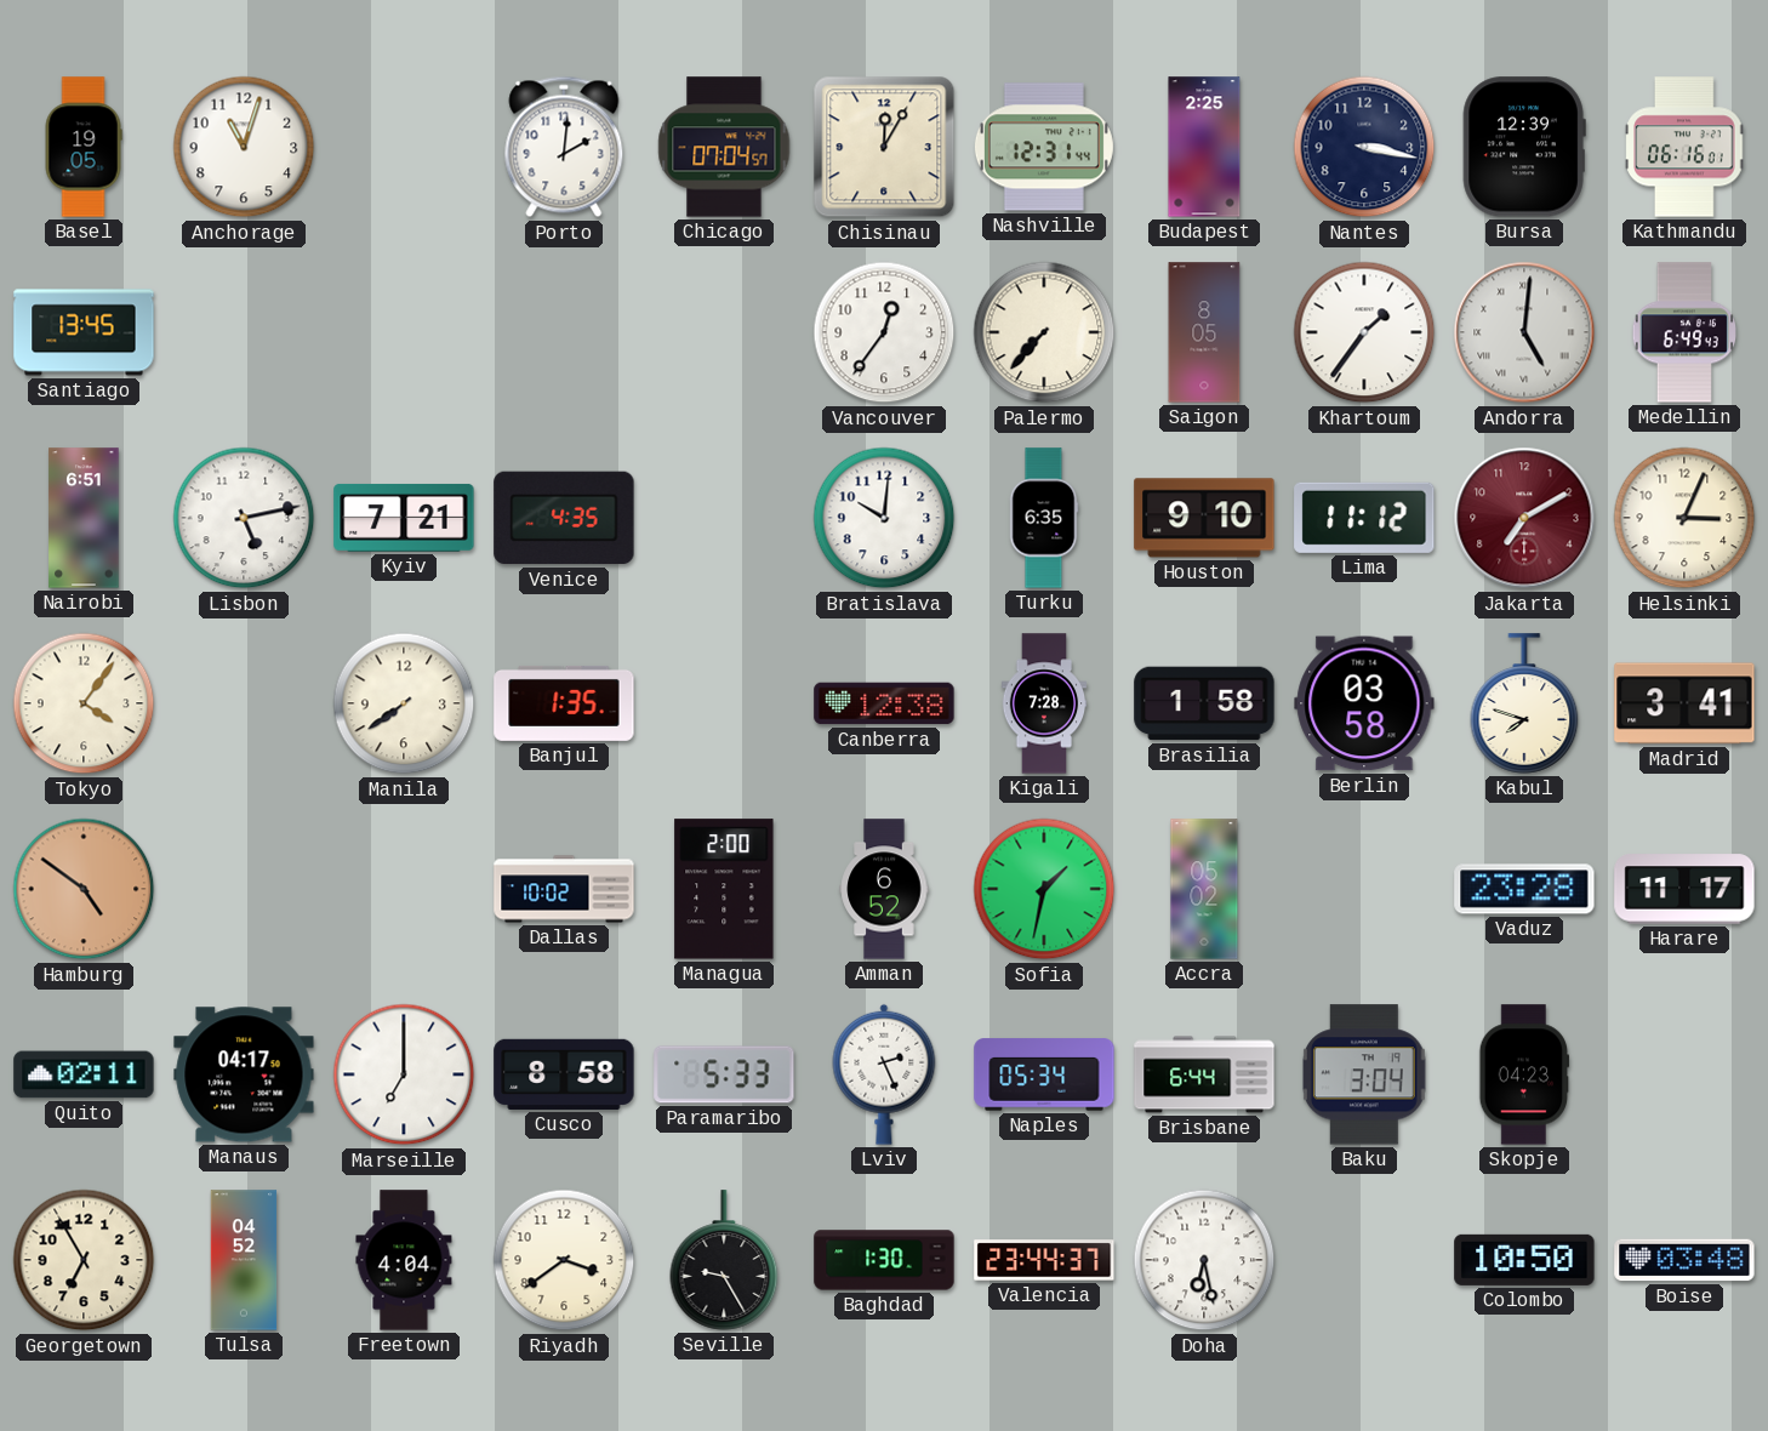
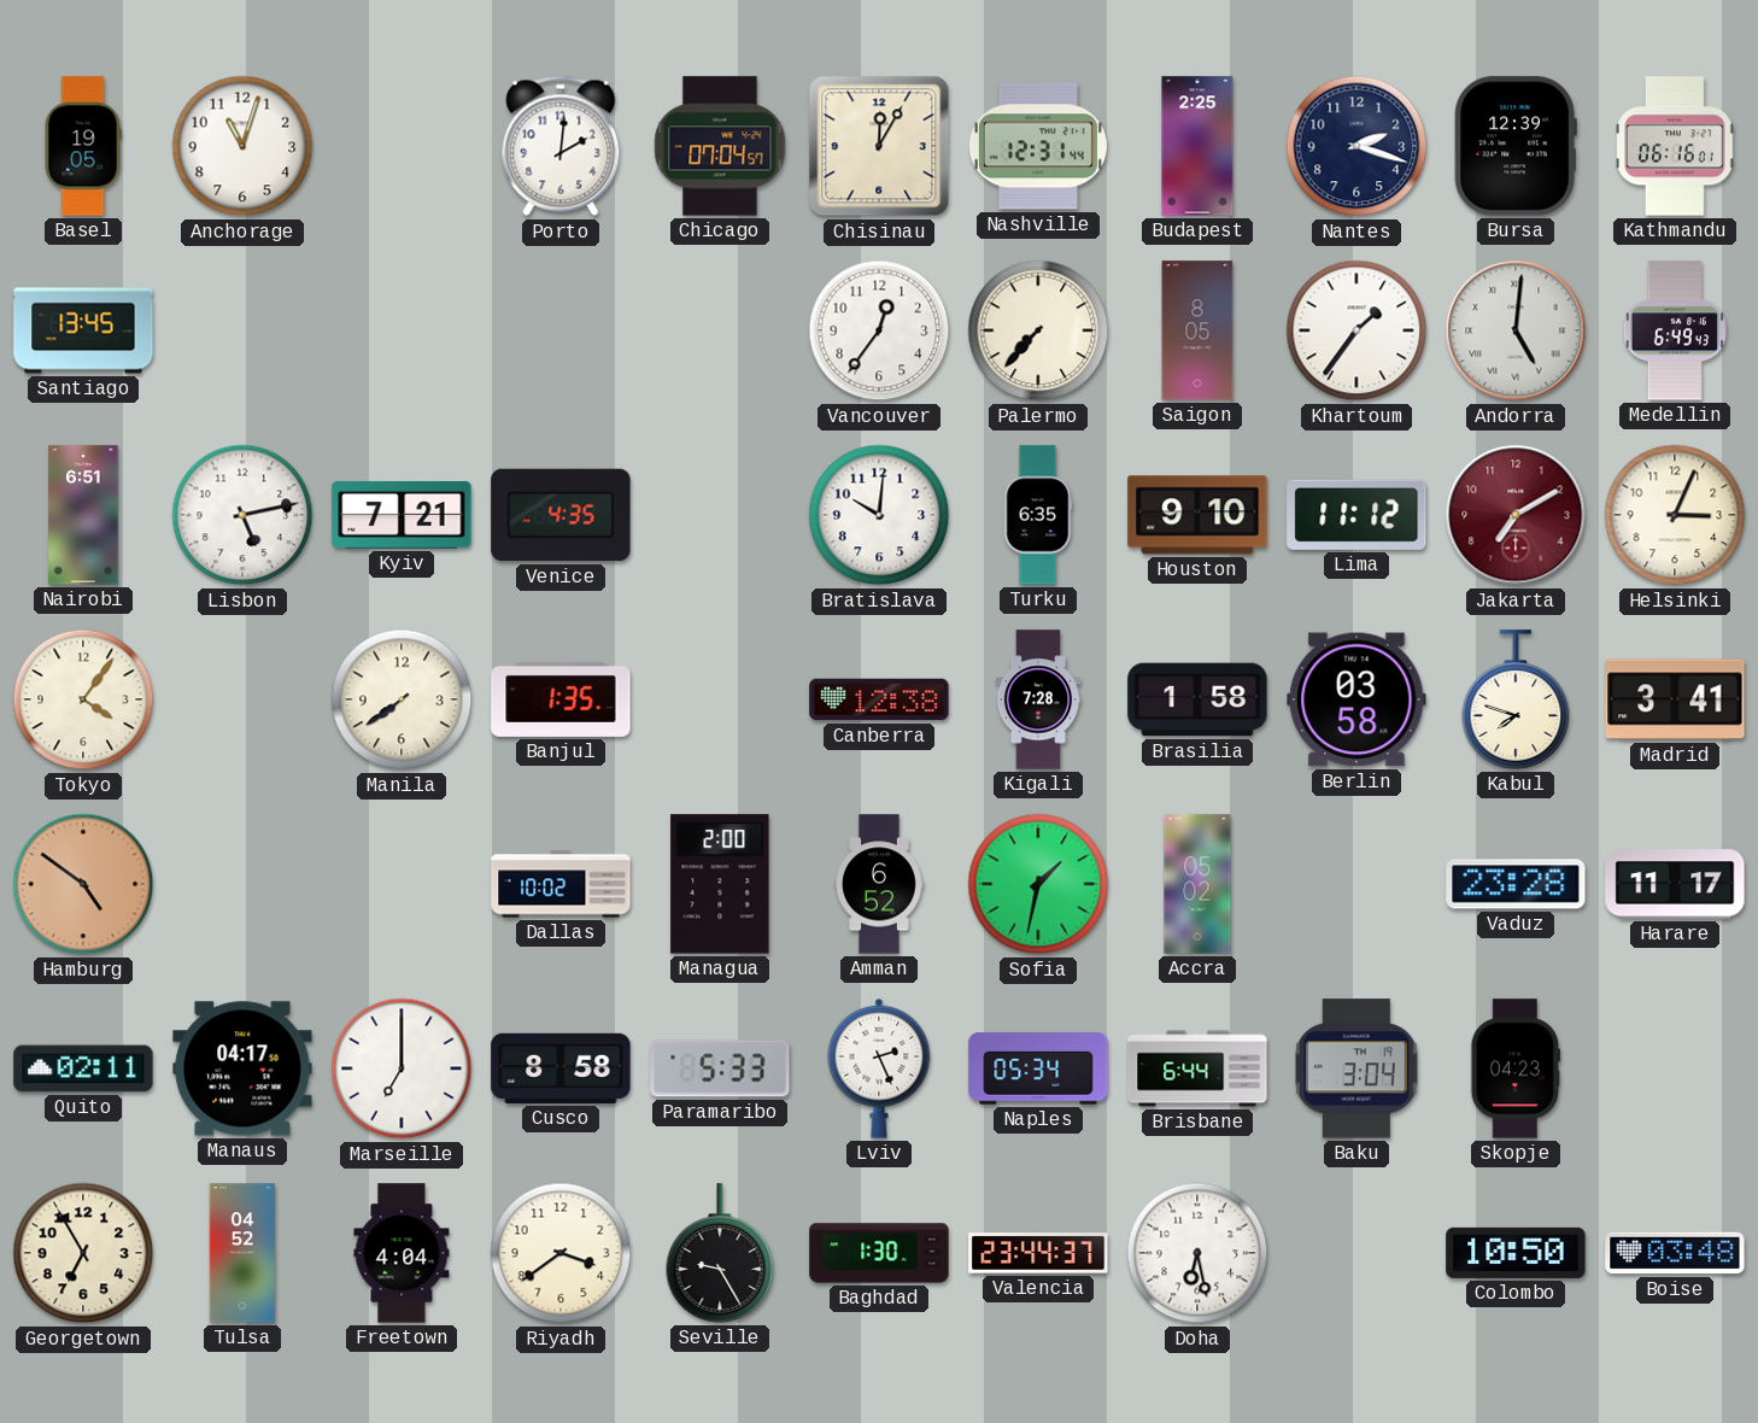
Nantes: 3:17 -> 2:18
